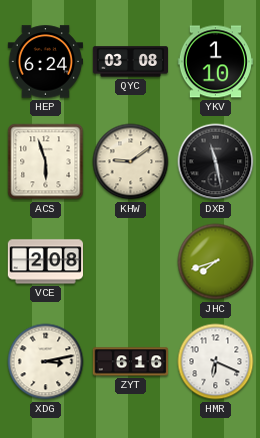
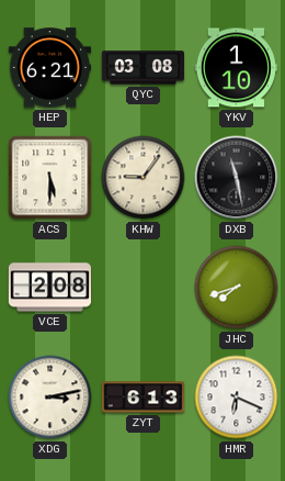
HEP: 6:24 -> 6:21
ACS: 5:57 -> 5:30
KHW: 9:09 -> 9:06
ZYT: 6:16 -> 6:13
